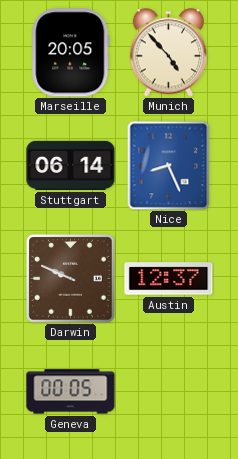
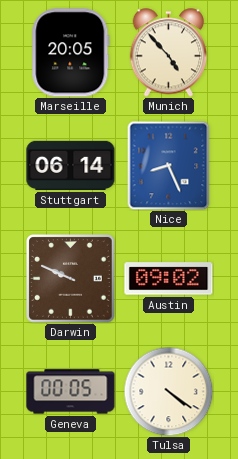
Austin: 12:37 -> 09:02
Tulsa: none -> 4:21
